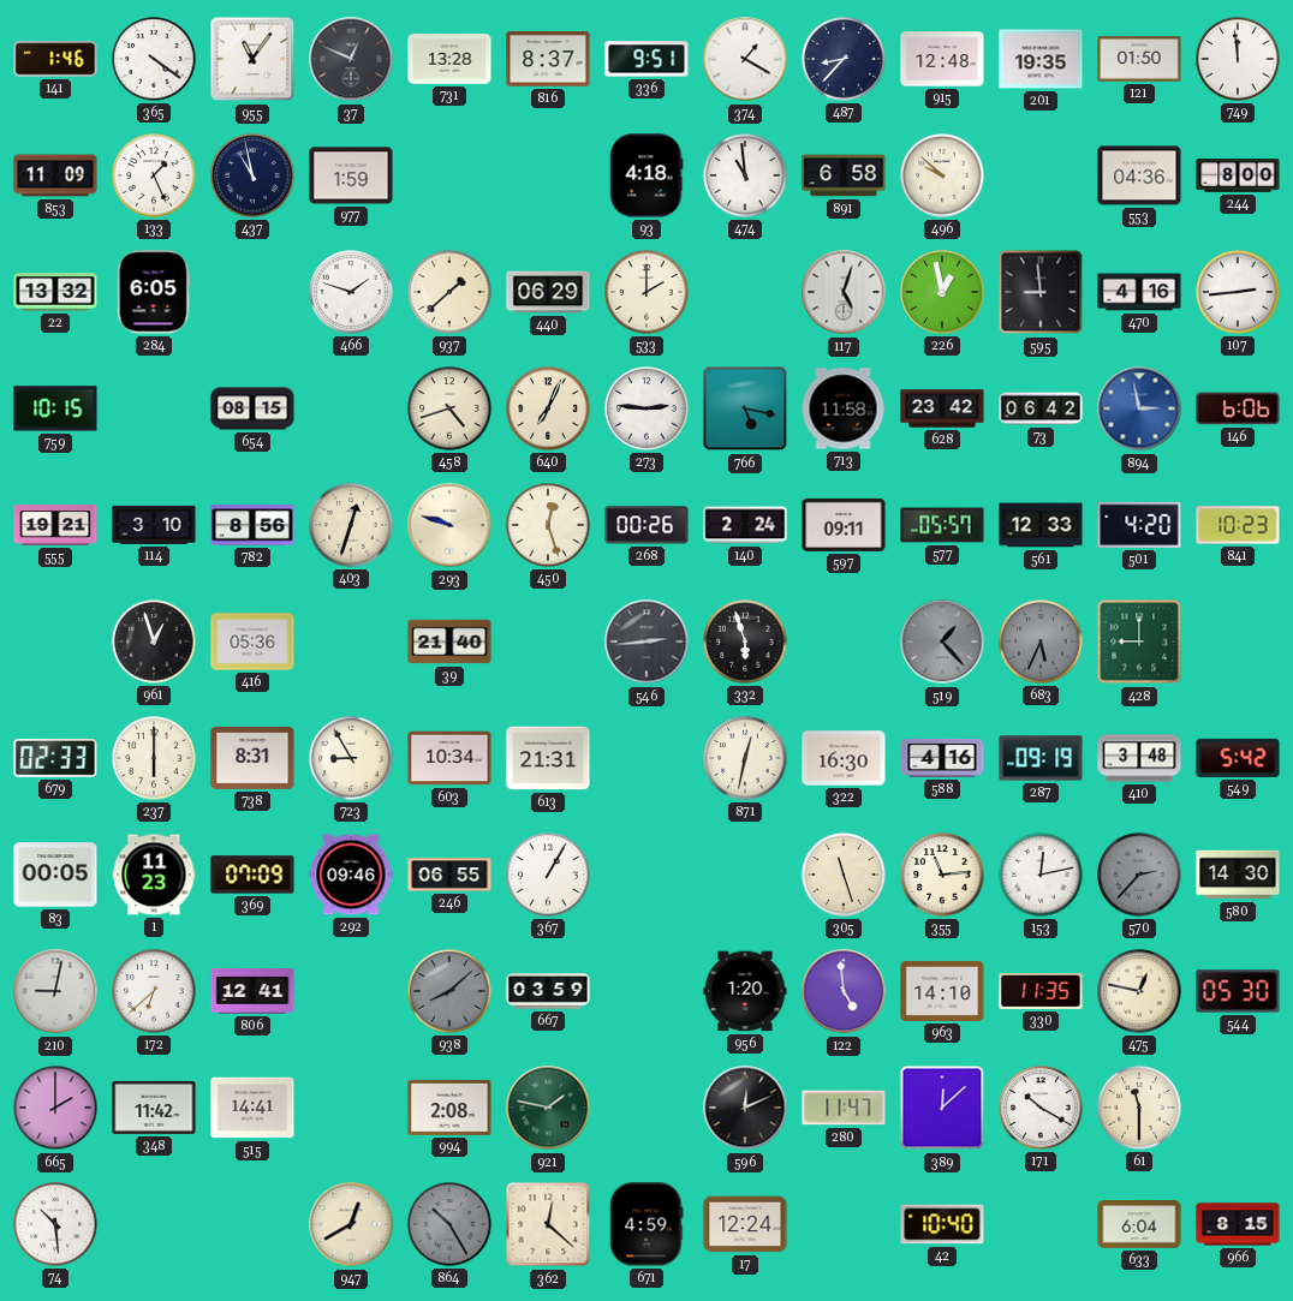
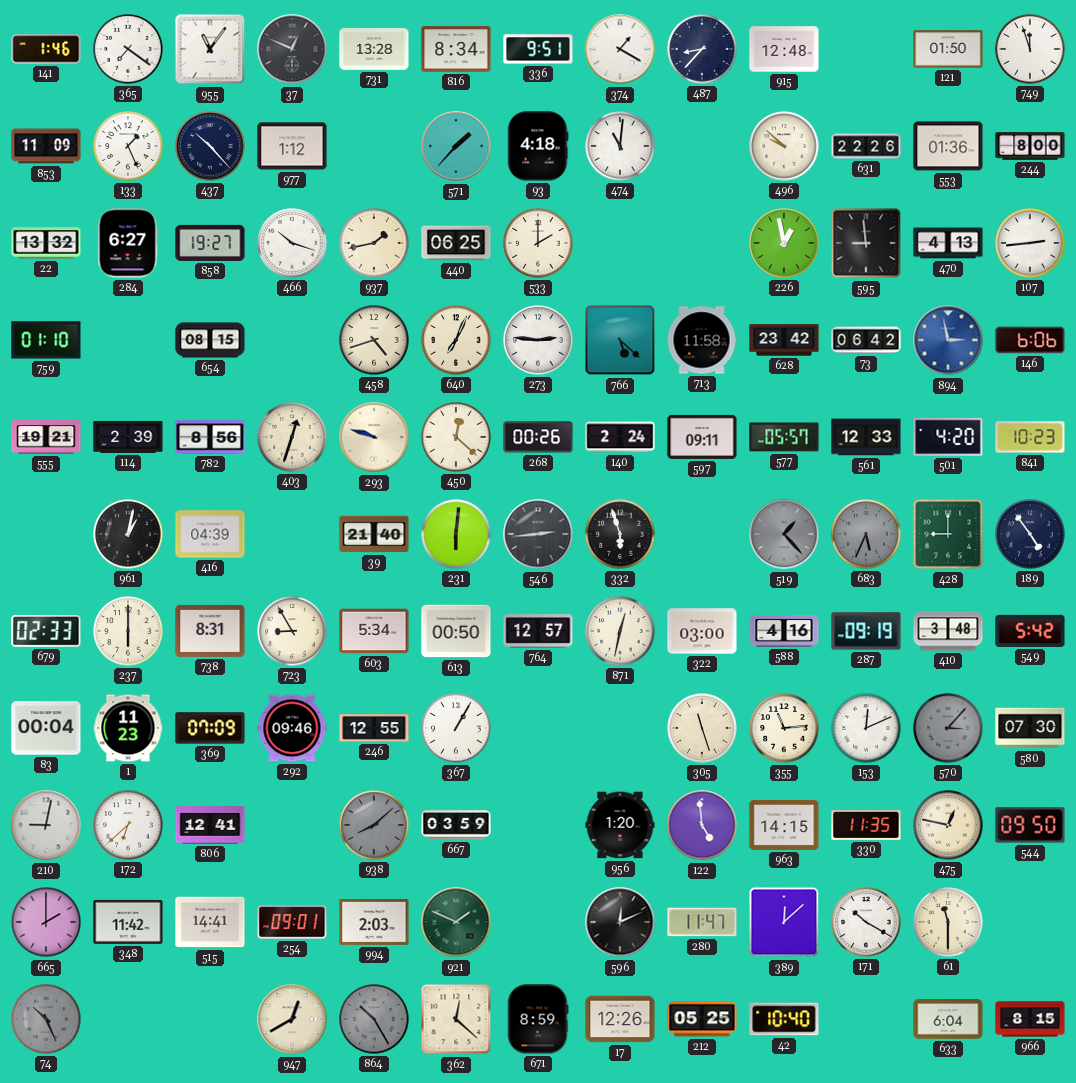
365: 4:21 -> 7:21
816: 8:37 -> 8:34
201: 19:35 -> none
749: 11:59 -> 11:57
437: 10:58 -> 10:23
977: 1:59 -> 1:12
571: none -> 1:37
474: 10:59 -> 11:01
891: 6:58 -> none
631: none -> 22:26
553: 04:36 -> 01:36
284: 6:05 -> 6:27
858: none -> 19:27
466: 1:48 -> 10:18
937: 1:38 -> 1:43
440: 06:29 -> 06:25
117: 5:03 -> none
470: 4:16 -> 4:13
759: 10:15 -> 01:10
766: 5:17 -> 5:22
114: 3:10 -> 2:39
450: 12:27 -> 12:22
961: 12:57 -> 1:02
416: 05:36 -> 04:39
231: none -> 6:01
189: none -> 4:54
603: 10:34 -> 5:34
613: 21:31 -> 00:50
764: none -> 12:57
322: 16:30 -> 03:00
83: 00:05 -> 00:04
246: 06:55 -> 12:55
153: 12:13 -> 12:11
570: 2:37 -> 3:07
580: 14:30 -> 07:30
963: 14:10 -> 14:15
544: 05:30 -> 09:50
254: none -> 09:01
994: 2:08 -> 2:03
921: 1:47 -> 1:49
74: 10:29 -> 10:26
74 dial: white -> grey
671: 4:59 -> 8:59
17: 12:24 -> 12:26
212: none -> 05:25
